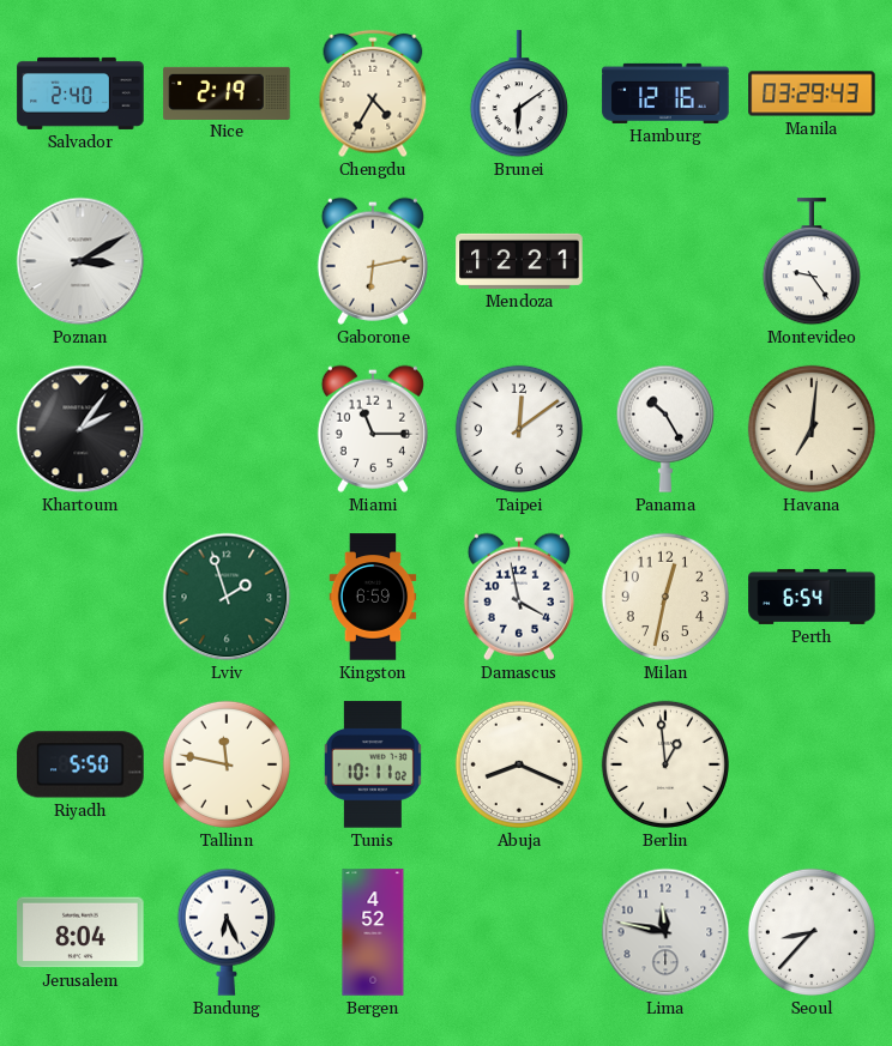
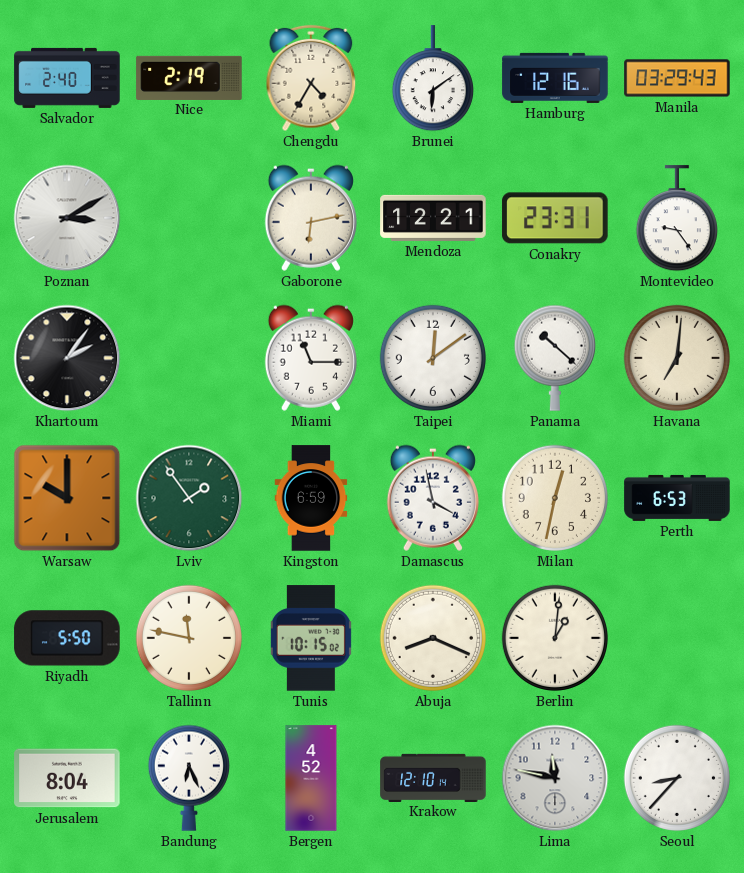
Conakry: none -> 23:31
Panama: 10:25 -> 10:22
Warsaw: none -> 10:00
Lviv: 1:57 -> 1:54
Perth: 6:54 -> 6:53
Tunis: 10:11 -> 10:15
Berlin: 12:59 -> 1:01
Krakow: none -> 12:10
